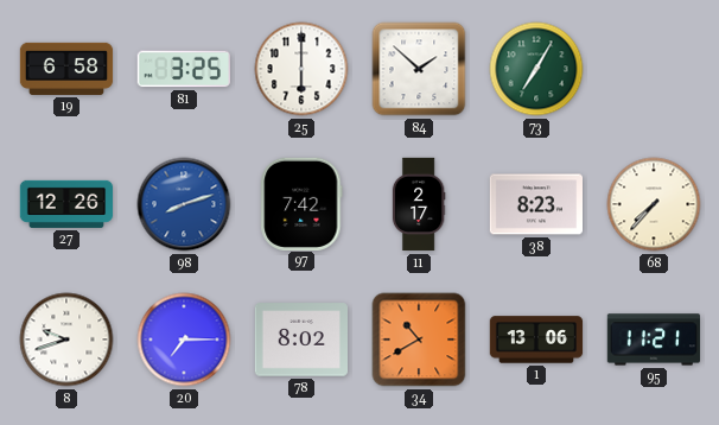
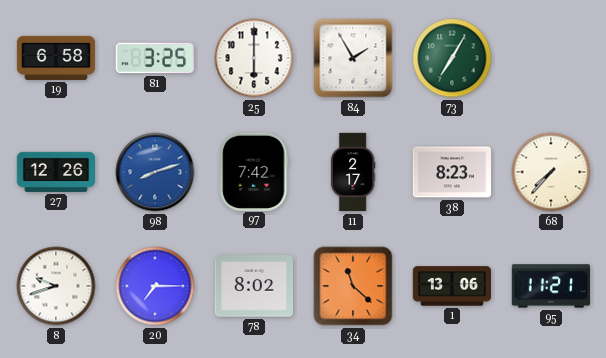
84: 1:52 -> 1:55
34: 10:40 -> 11:22
